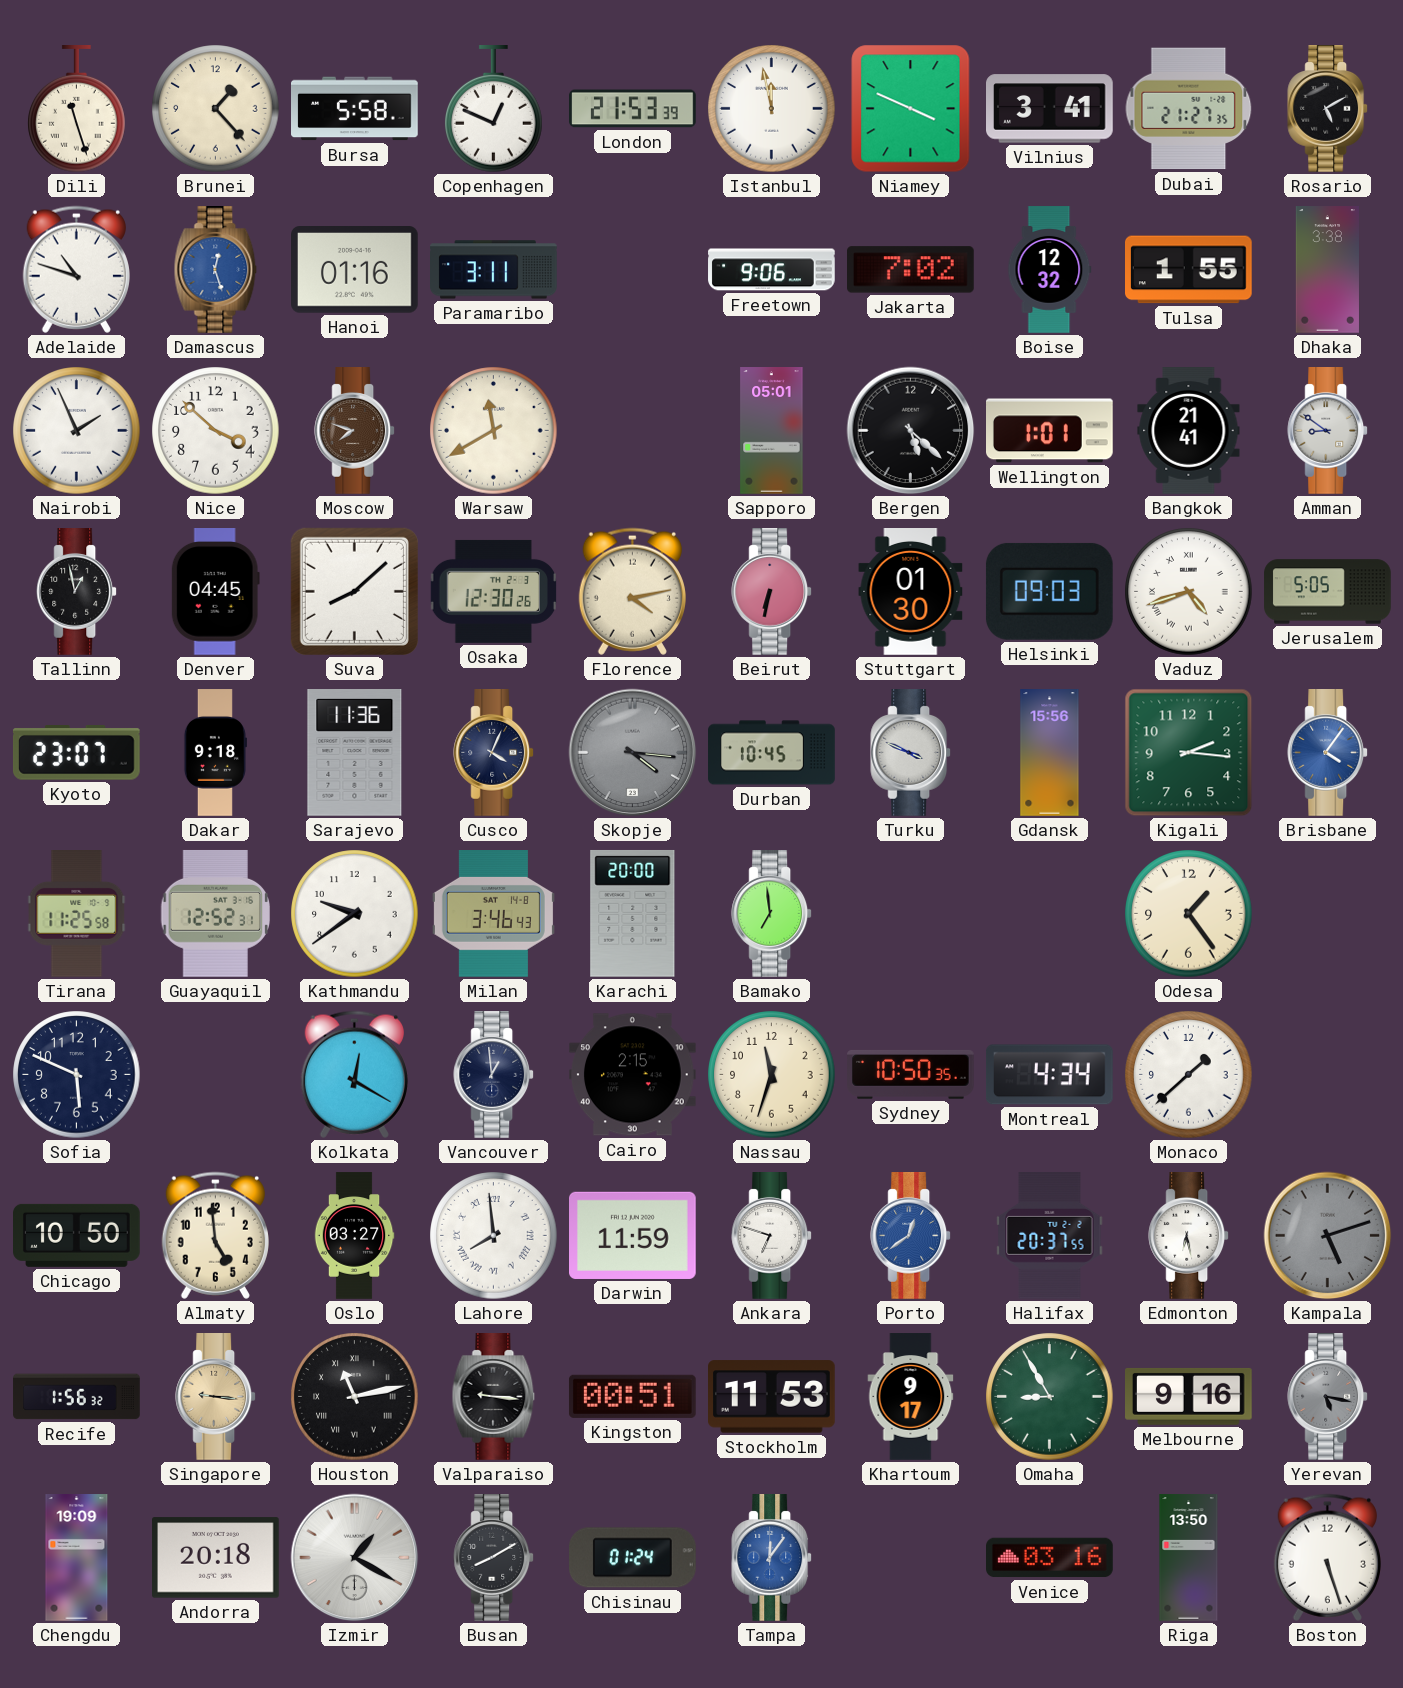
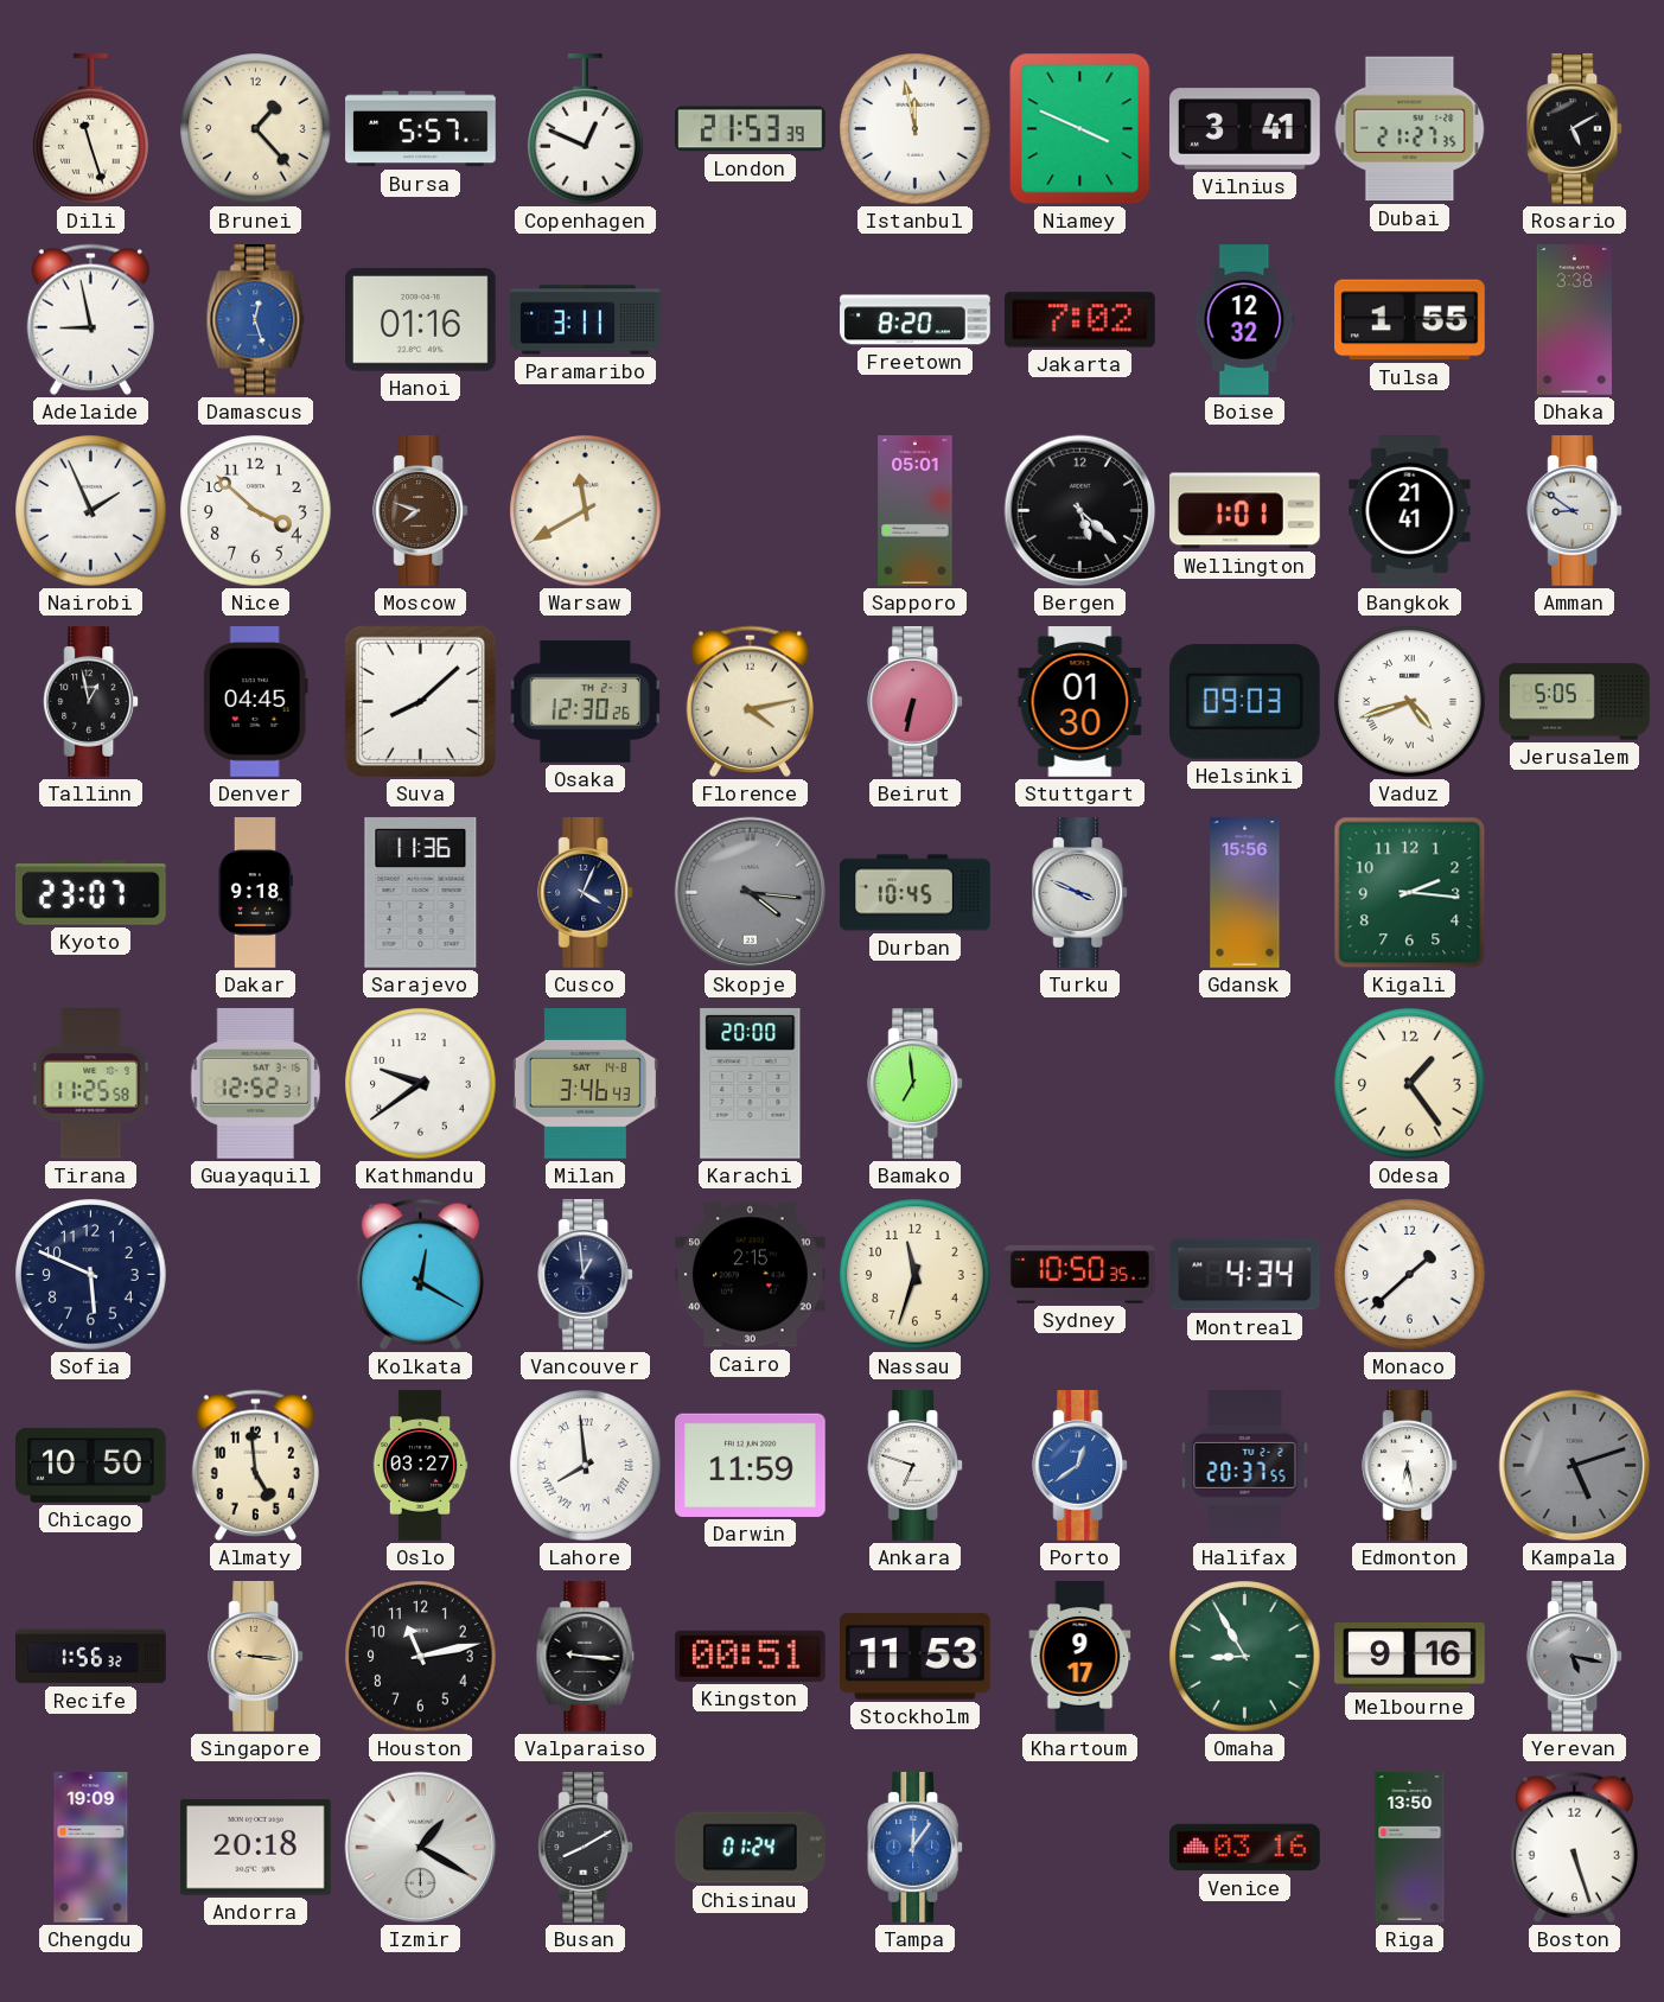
Bursa: 5:58 -> 5:57
Adelaide: 10:48 -> 8:58
Freetown: 9:06 -> 8:20
Brisbane: 4:06 -> none
Houston numerals: Roman -> Arabic
